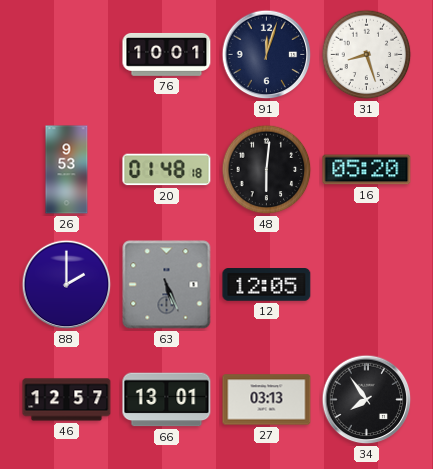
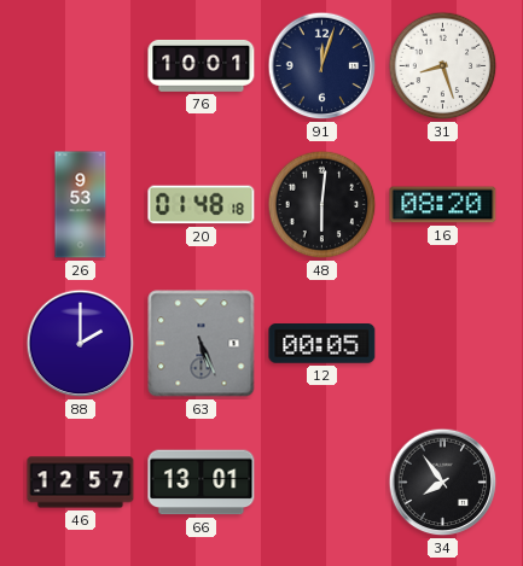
16: 05:20 -> 08:20
12: 12:05 -> 00:05
27: 03:13 -> none
